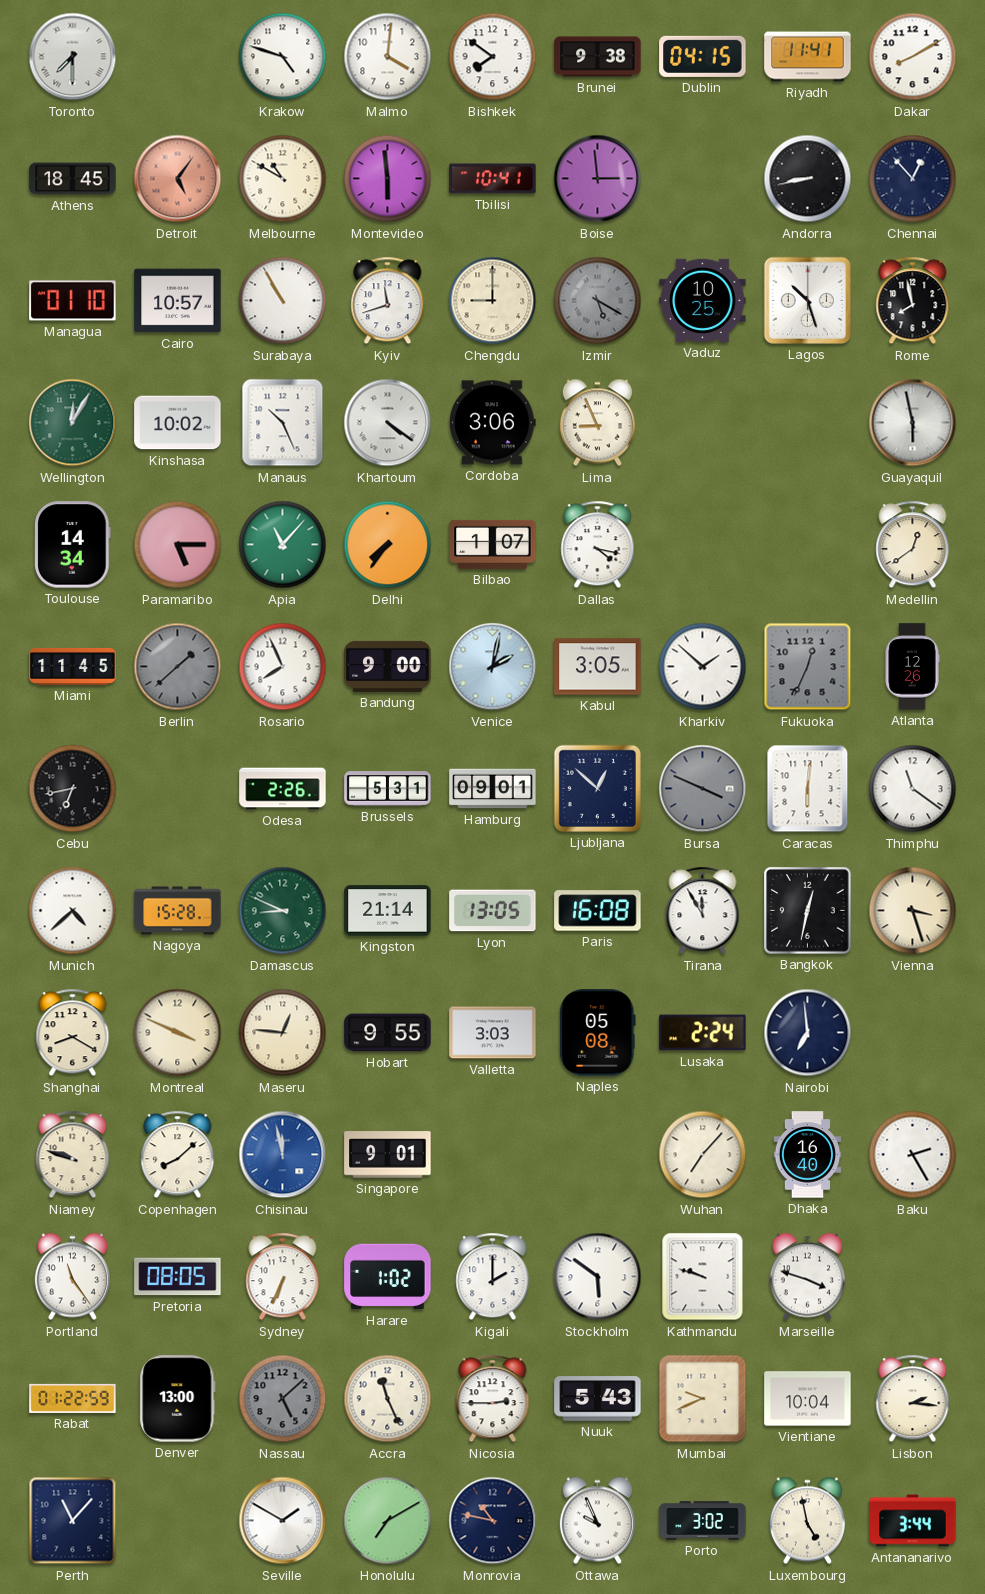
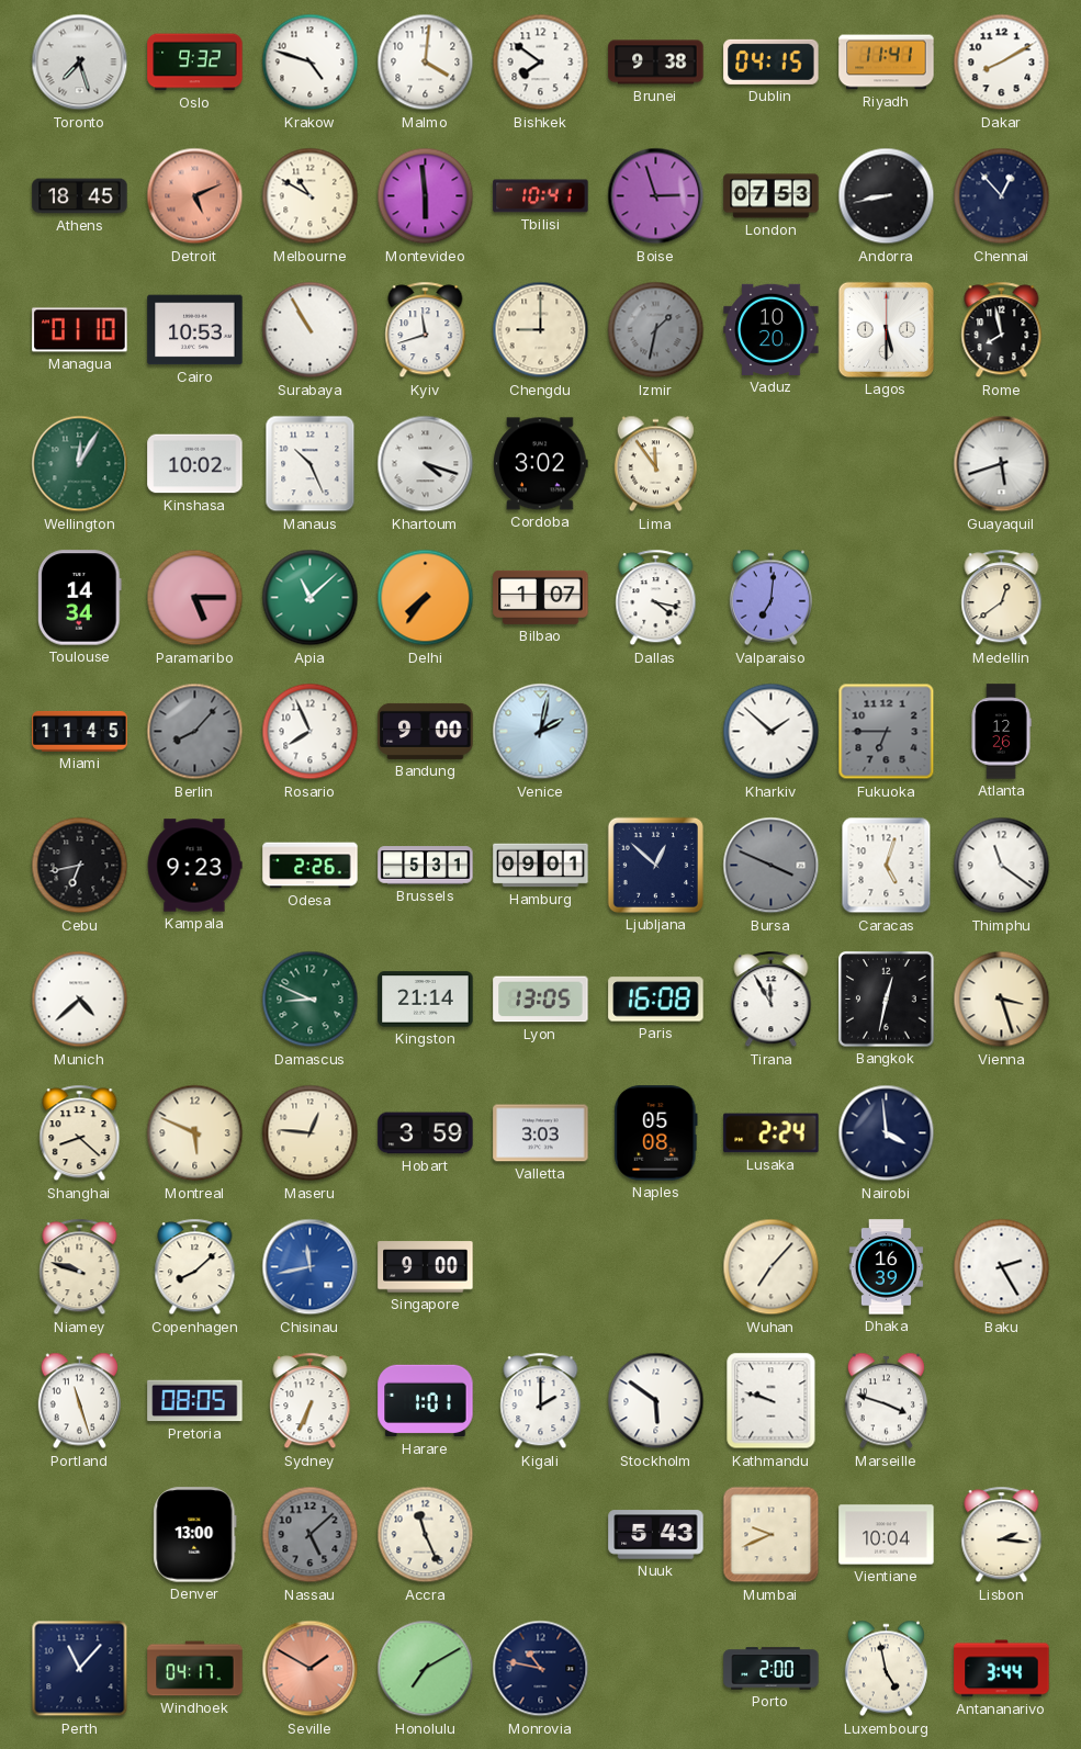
Toronto: 7:30 -> 7:27
Oslo: none -> 9:32
Detroit: 5:06 -> 5:11
Boise: 2:59 -> 2:57
London: none -> 07:53
Cairo: 10:57 -> 10:53
Izmir: 5:20 -> 1:32
Vaduz: 10:25 -> 10:20
Lagos: 10:27 -> 5:30
Khartoum: 4:21 -> 4:18
Cordoba: 3:06 -> 3:02
Lima: 8:56 -> 11:54
Guayaquil: 5:58 -> 5:42
Apia: 11:07 -> 11:08
Valparaiso: none -> 7:01
Berlin: 1:38 -> 8:07
Kabul: 3:05 -> none
Fukuoka: 12:34 -> 6:45
Kampala: none -> 9:23
Caracas: 6:01 -> 5:03
Nagoya: 15:28 -> none
Shanghai: 8:20 -> 8:22
Montreal: 3:49 -> 5:49
Hobart: 9:55 -> 3:59
Nairobi: 6:59 -> 3:59
Chisinau: 11:58 -> 11:43
Singapore: 9:01 -> 9:00
Dhaka: 16:40 -> 16:39
Portland: 11:24 -> 11:27
Harare: 1:02 -> 1:01
Rabat: 01:22 -> none
Nicosia: 2:45 -> none
Windhoek: none -> 04:17
Seville dial: white -> salmon
Ottawa: 9:56 -> none
Porto: 3:02 -> 2:00
